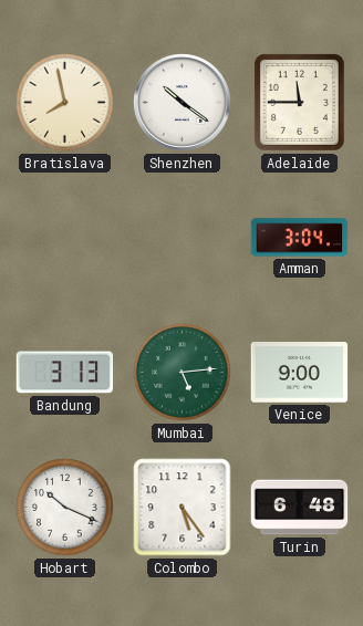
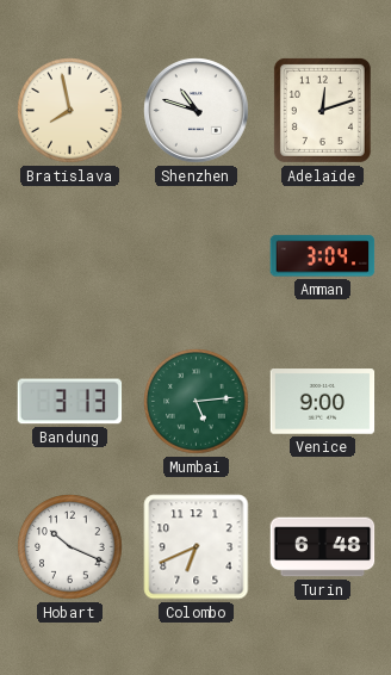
Shenzhen: 10:21 -> 10:48
Adelaide: 11:45 -> 12:12
Colombo: 5:24 -> 6:41
